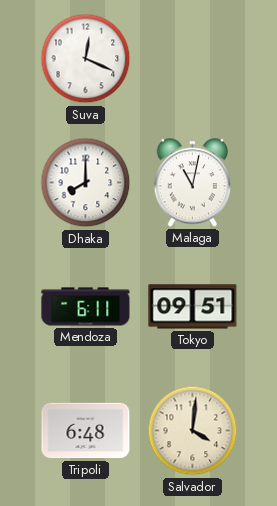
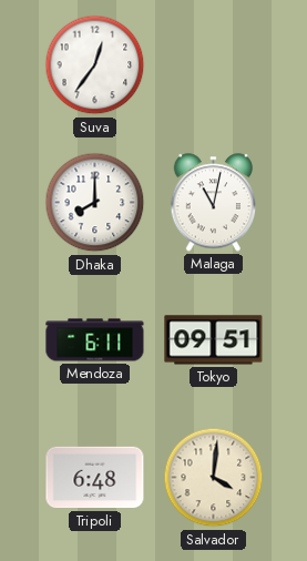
Suva: 12:19 -> 12:36
